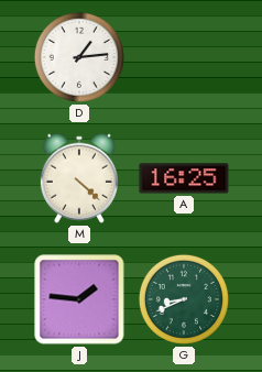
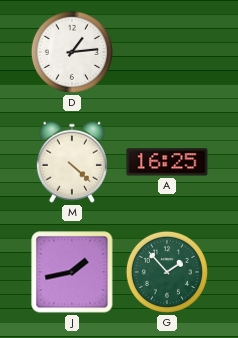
J: 1:46 -> 1:43
G: 8:41 -> 1:53
